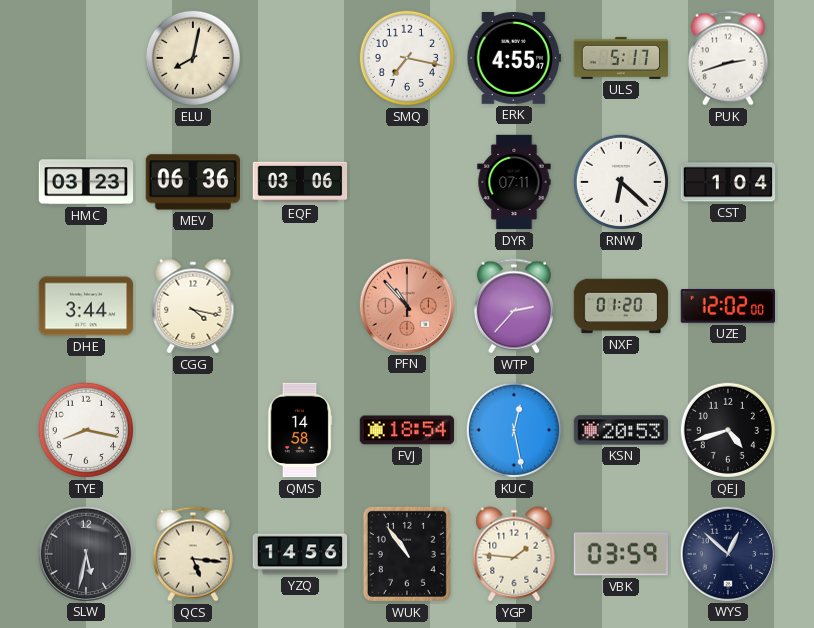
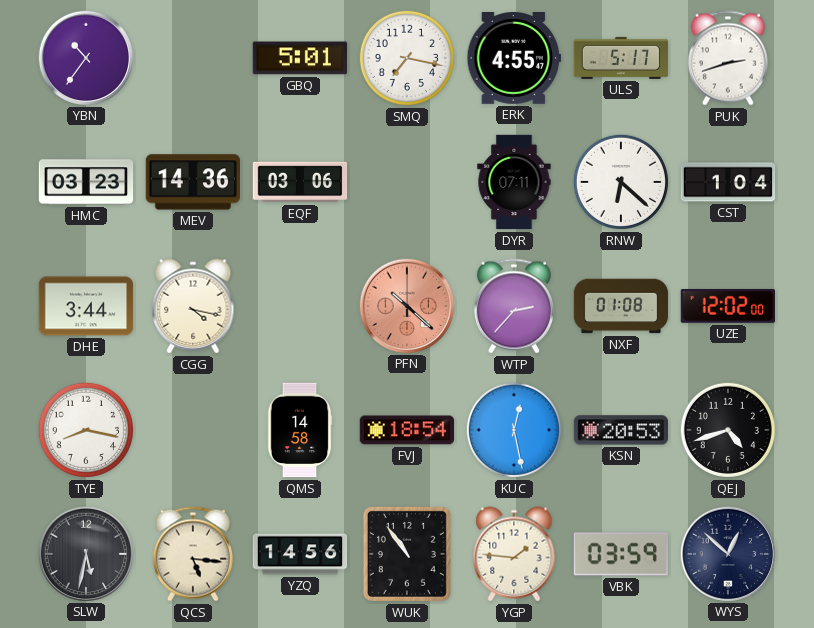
YBN: none -> 10:36
ELU: 8:02 -> none
GBQ: none -> 5:01
MEV: 06:36 -> 14:36
PFN: 10:53 -> 10:22
NXF: 01:20 -> 01:08
